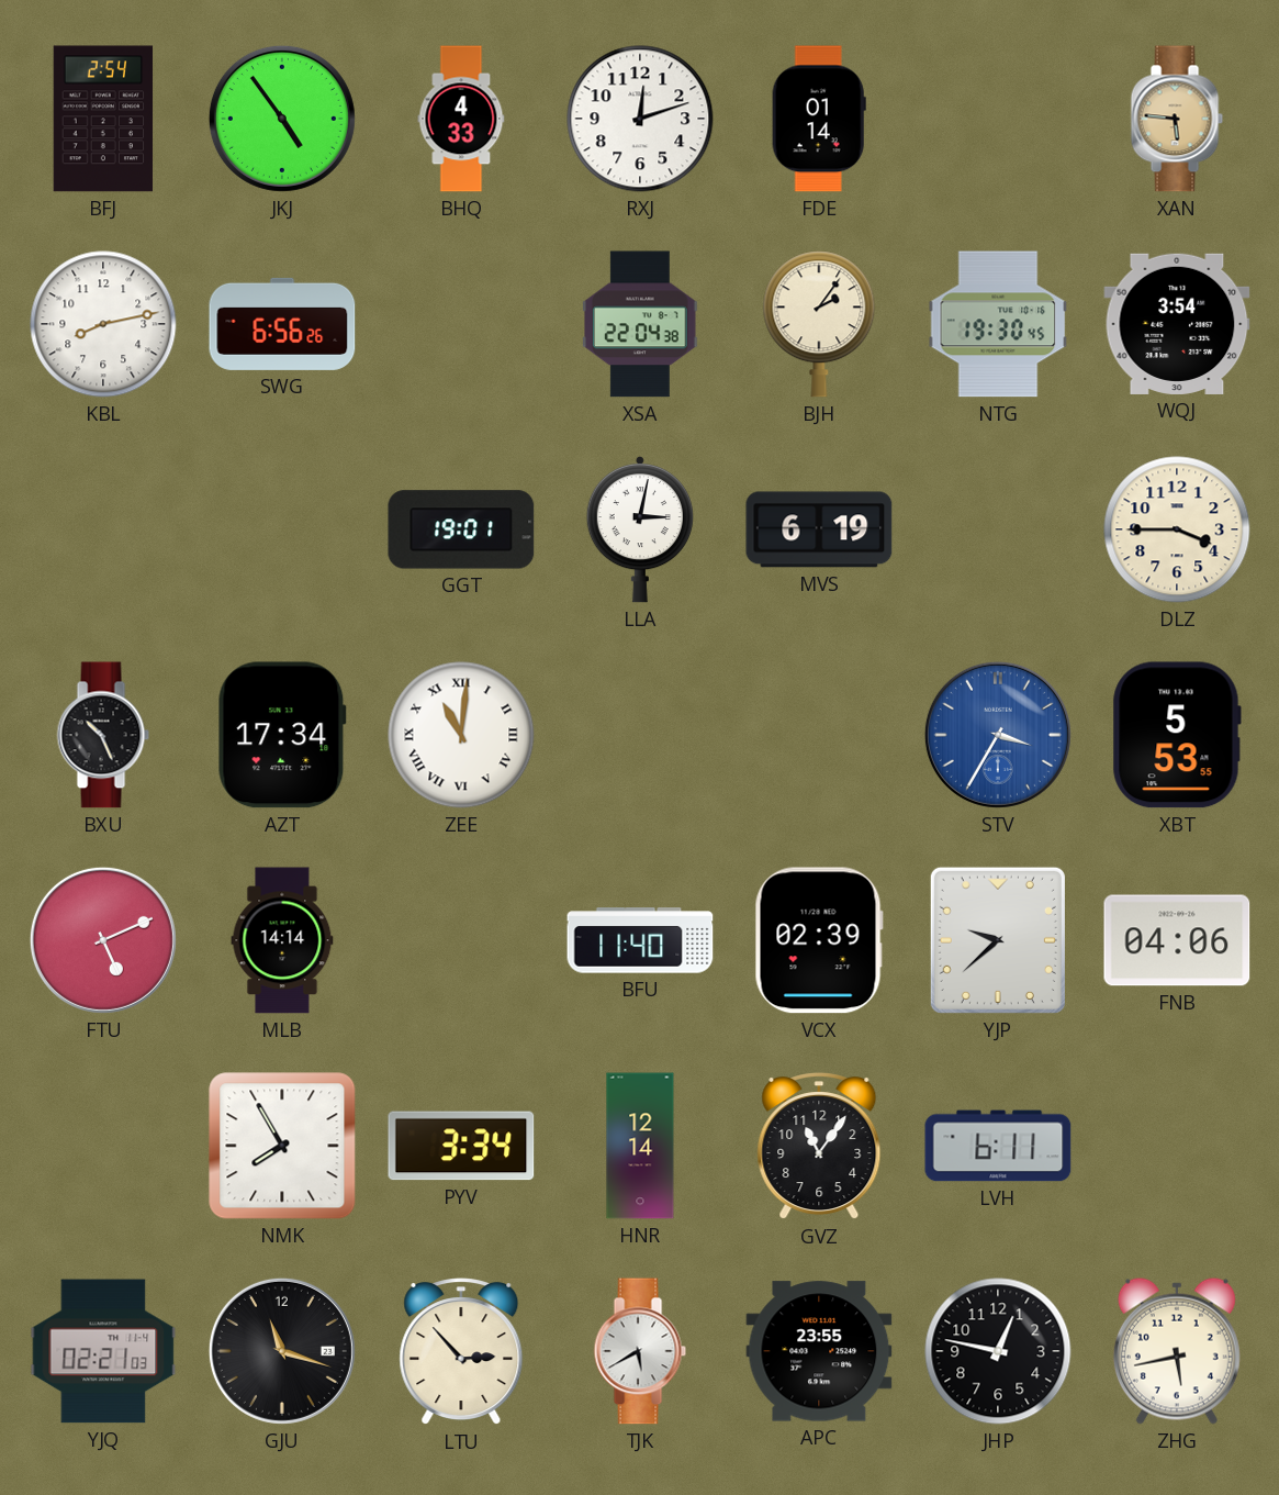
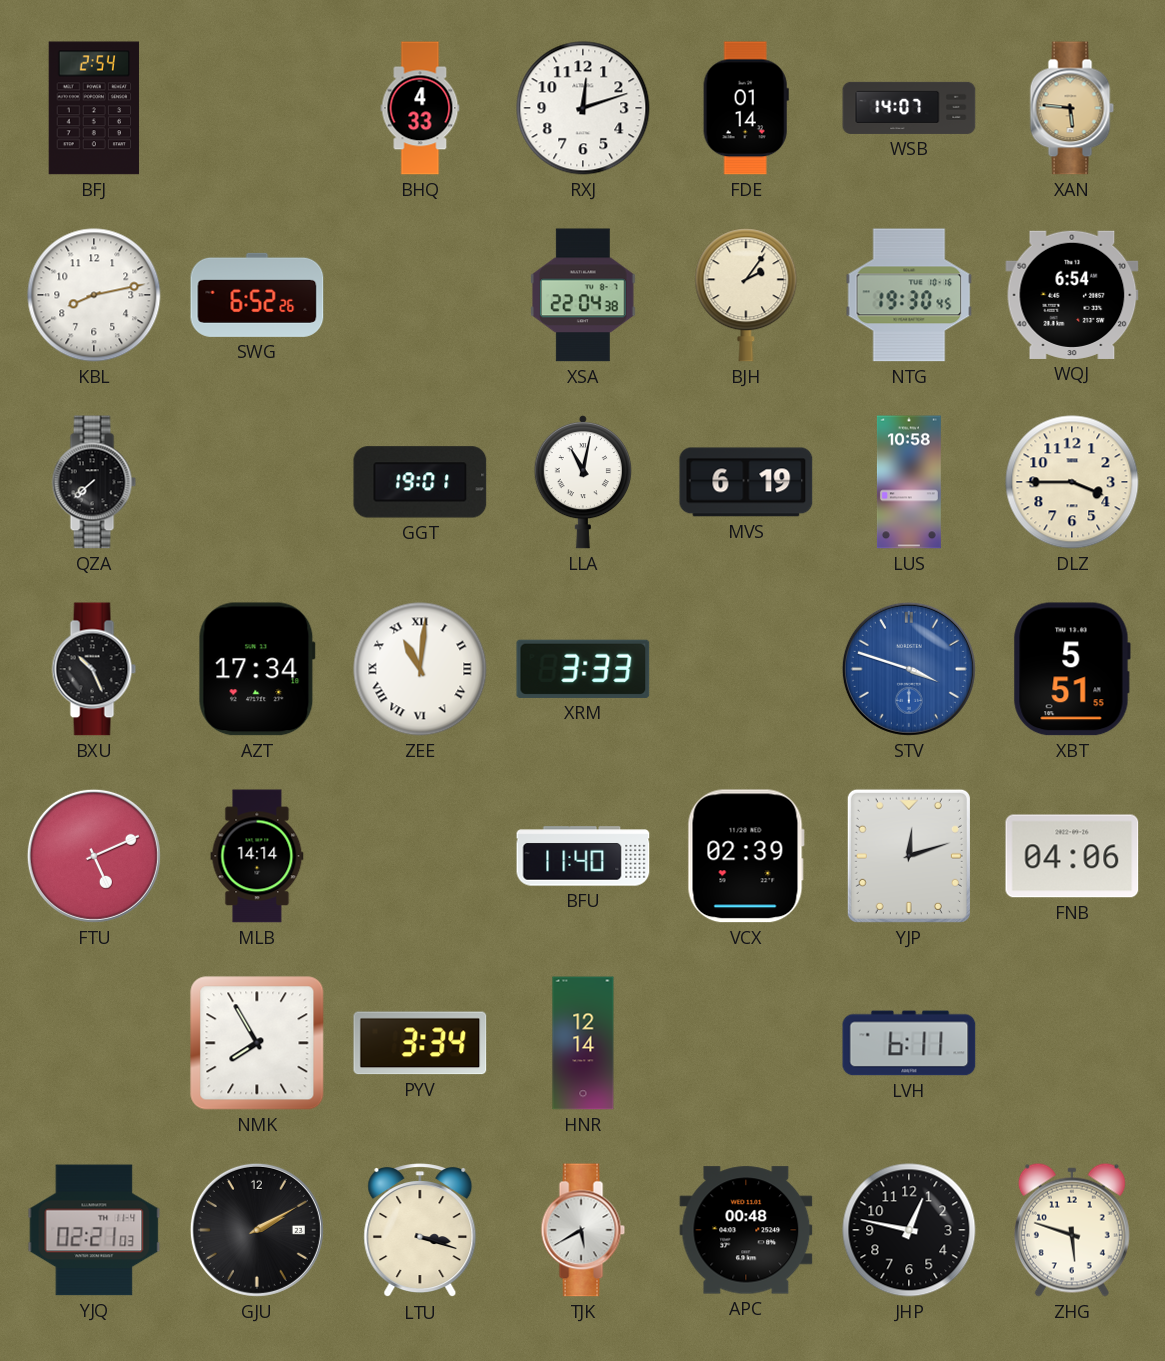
JKJ: 4:54 -> none
WSB: none -> 14:07
SWG: 6:56 -> 6:52
WQJ: 3:54 -> 6:54
QZA: none -> 7:38
LLA: 3:02 -> 11:02
LUS: none -> 10:58
XRM: none -> 3:33
STV: 3:35 -> 3:48
XBT: 5:53 -> 5:51
YJP: 9:38 -> 12:12
GVZ: 11:06 -> none
GJU: 11:18 -> 2:10
LTU: 2:53 -> 3:18
APC: 23:55 -> 00:48
ZHG: 5:43 -> 5:48
